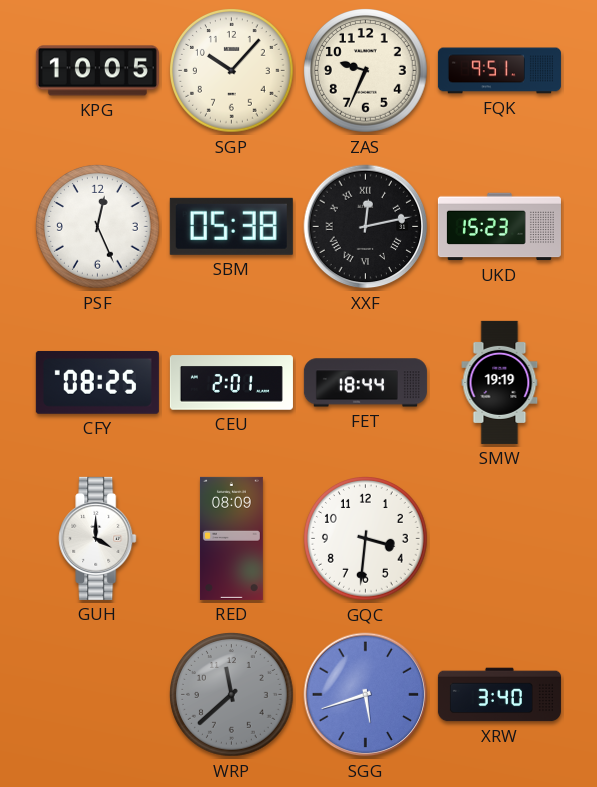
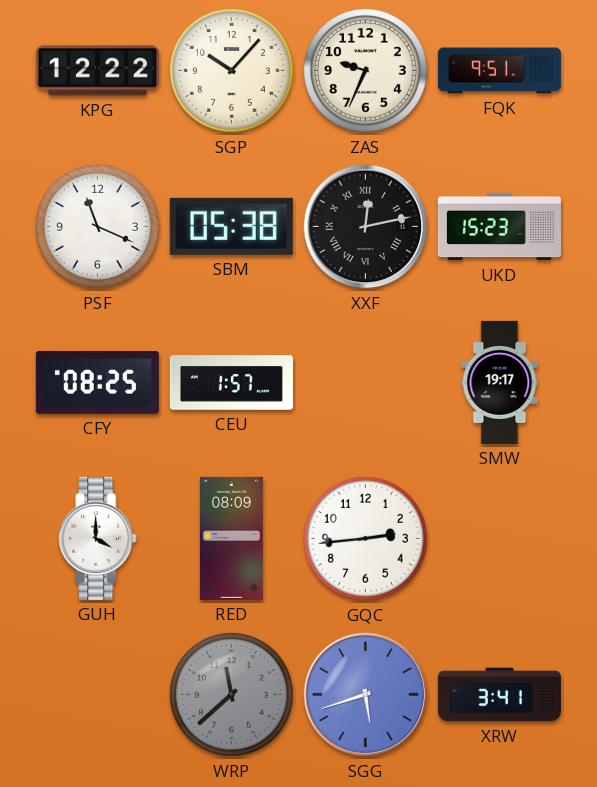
KPG: 10:05 -> 12:22
PSF: 12:26 -> 11:19
CEU: 2:01 -> 1:57
FET: 18:44 -> none
SMW: 19:19 -> 19:17
GQC: 3:31 -> 2:44
XRW: 3:40 -> 3:41
